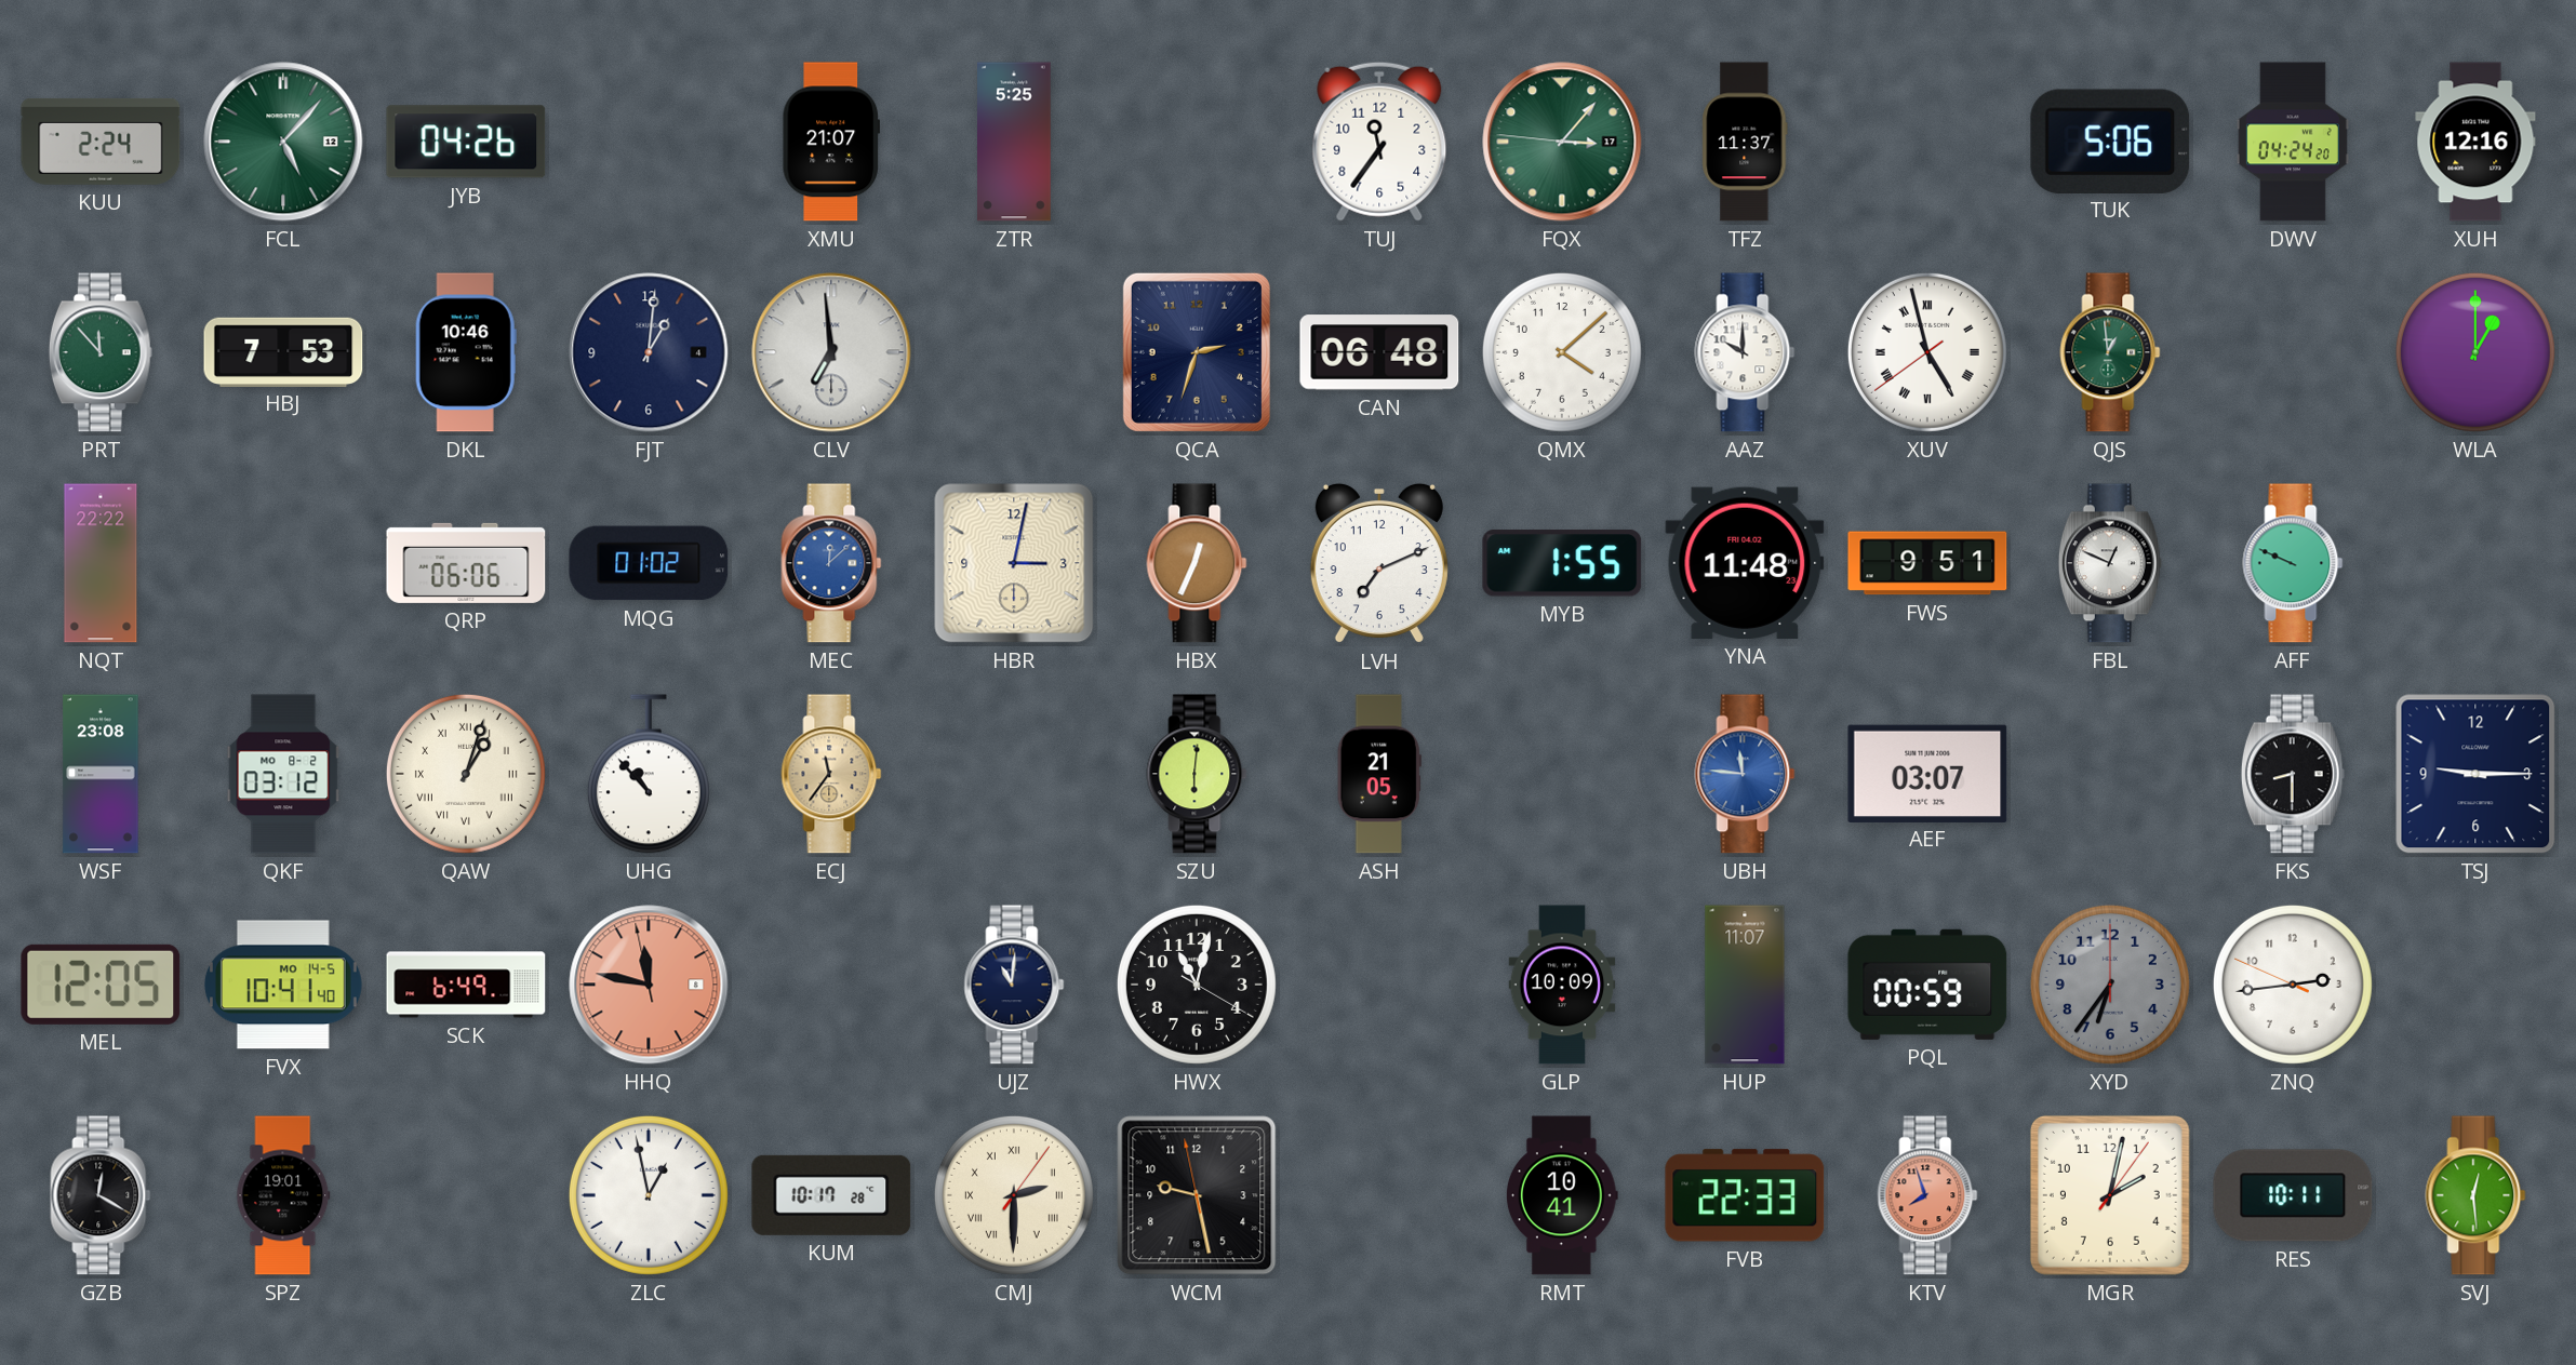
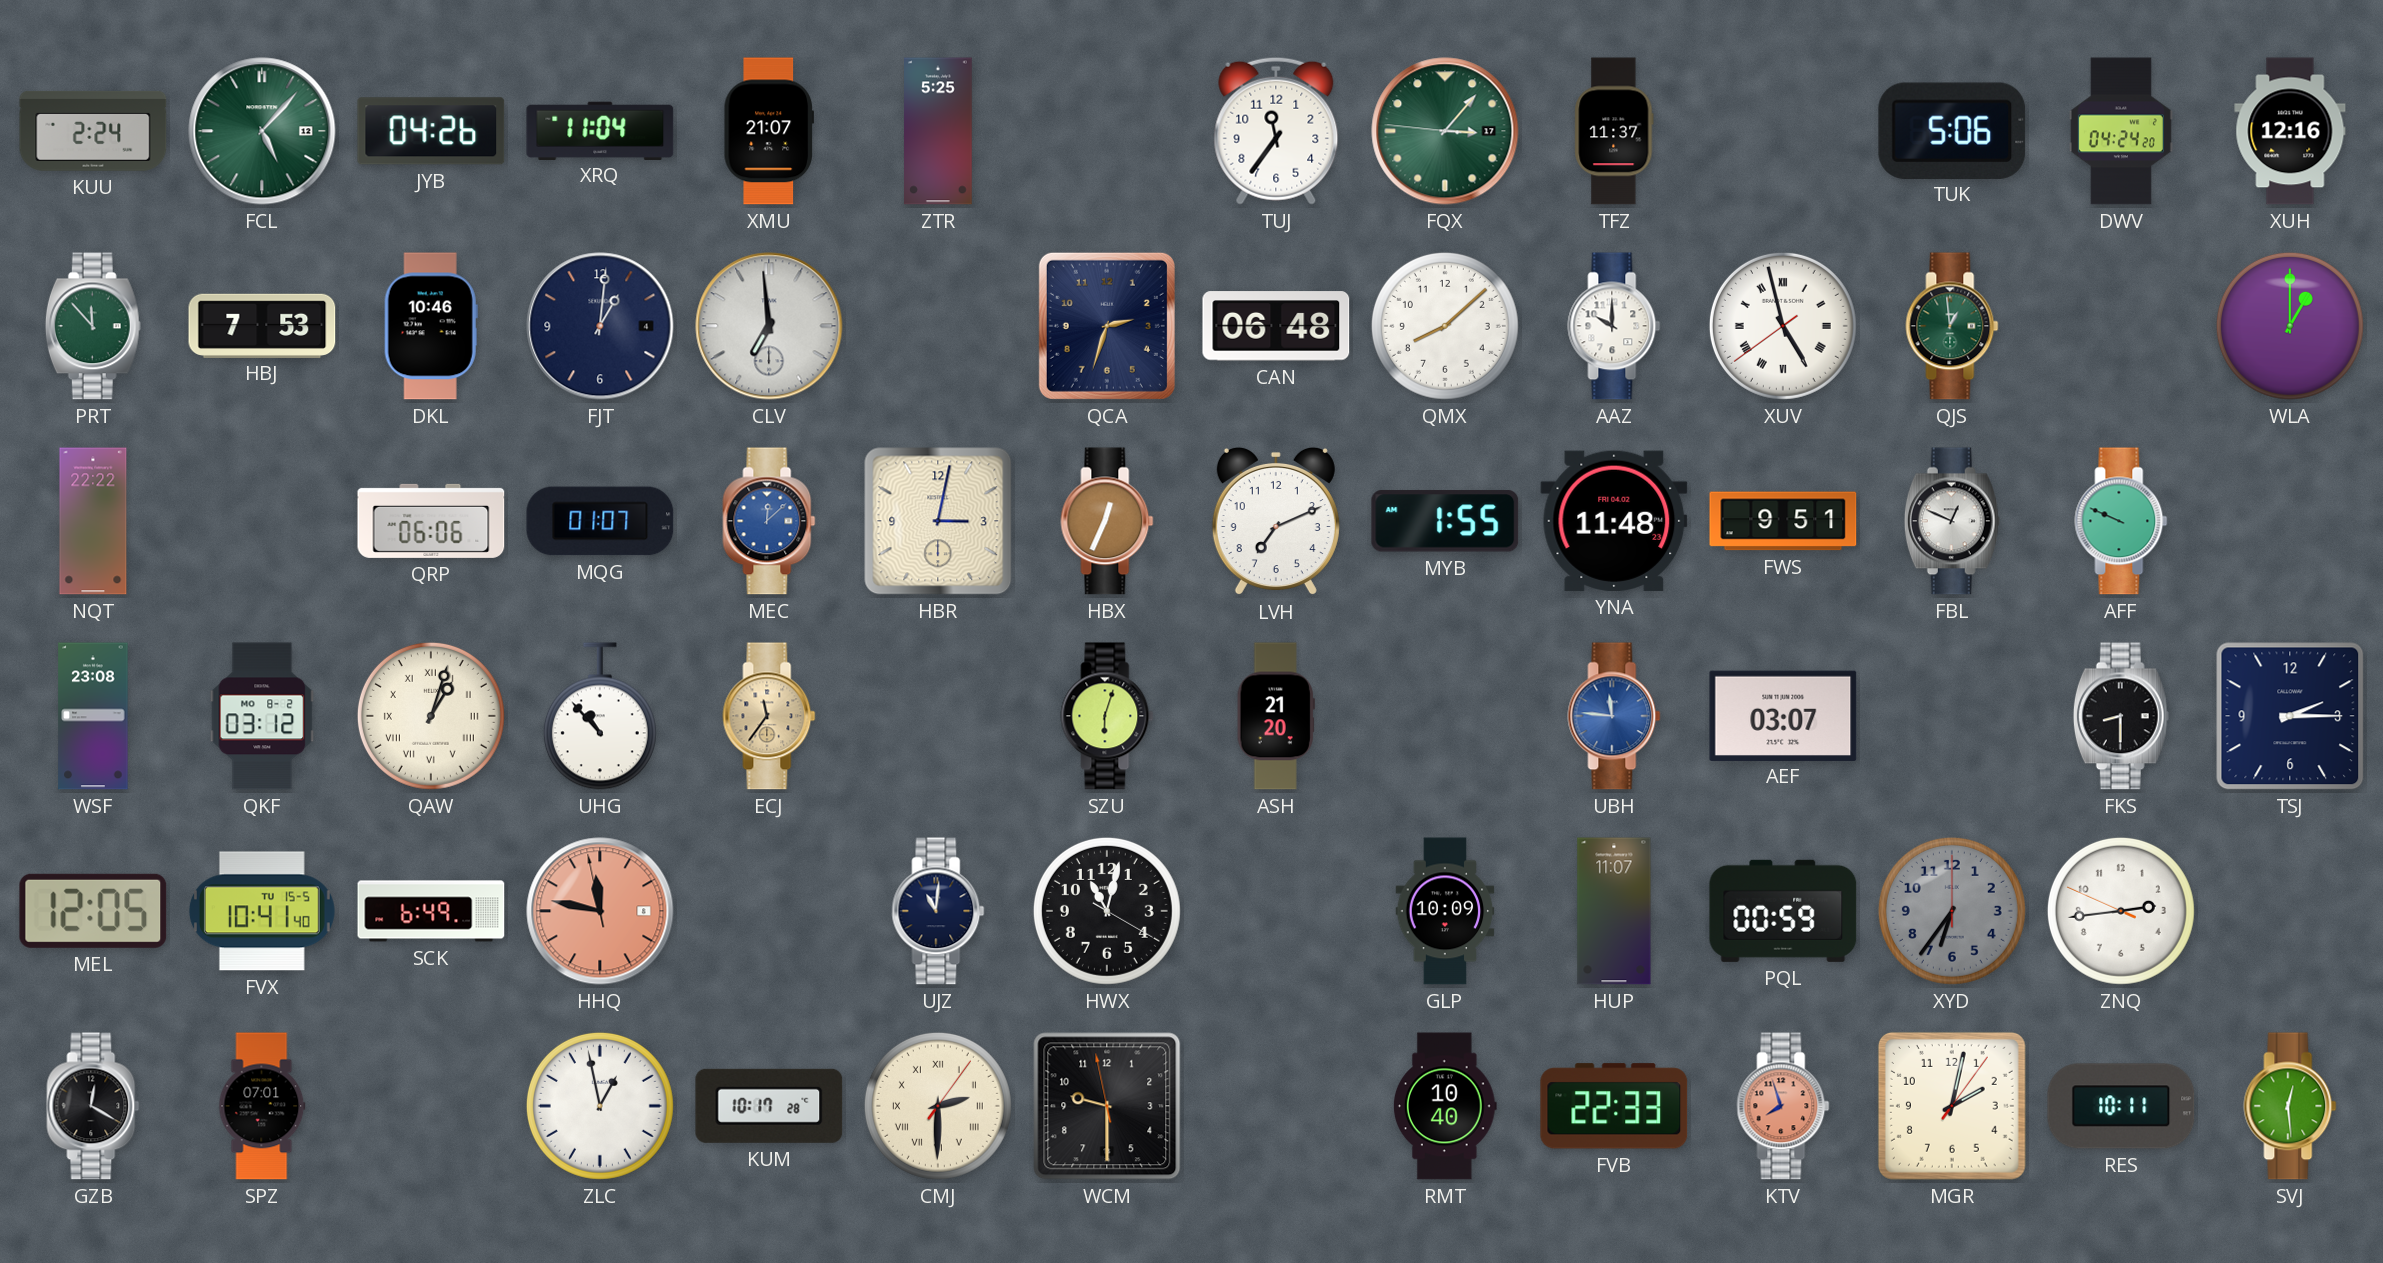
XRQ: none -> 11:04
QMX: 4:08 -> 8:08
MQG: 01:02 -> 01:07
SZU: 6:01 -> 6:03
ASH: 21:05 -> 21:20
TSJ: 9:15 -> 2:15
FVX date: MO 14-5 -> TU 15-5
SPZ: 19:01 -> 07:01
WCM: 9:27 -> 9:29
RMT: 10:41 -> 10:40
